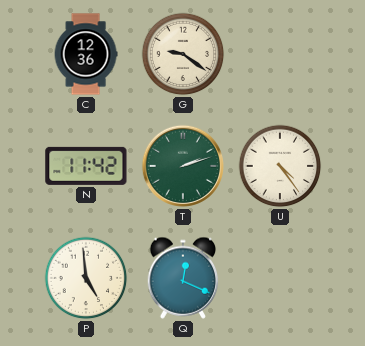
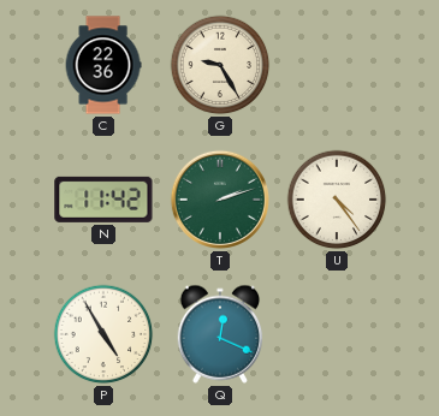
C: 12:36 -> 22:36
G: 9:21 -> 9:25
P: 4:59 -> 4:55
